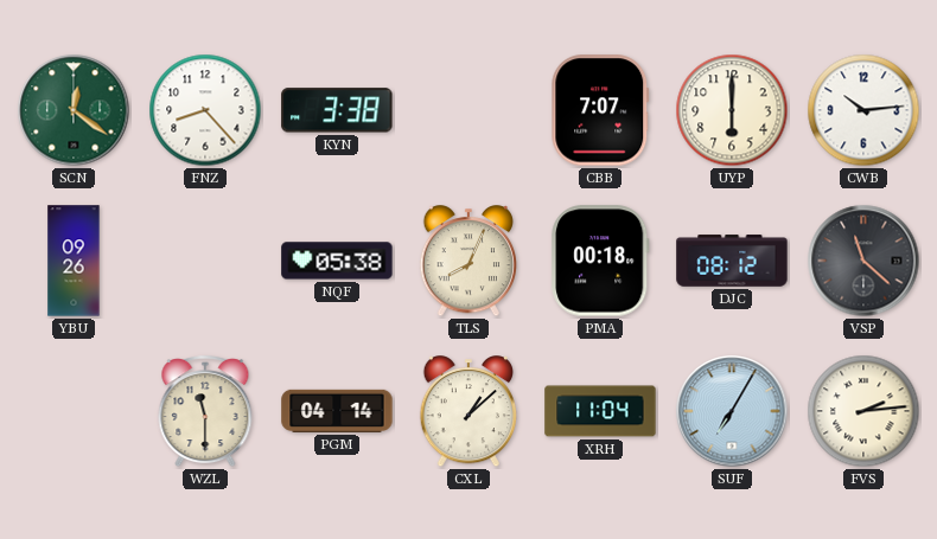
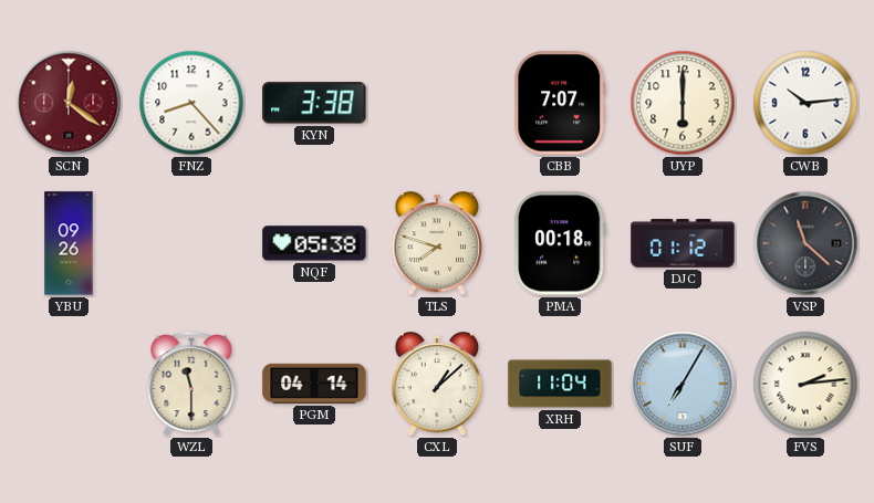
SCN dial: green -> burgundy
TLS: 8:04 -> 7:48
DJC: 08:12 -> 01:12
